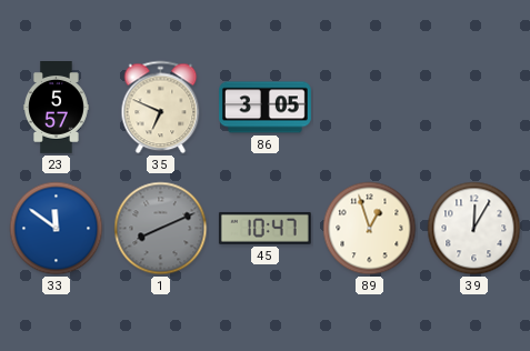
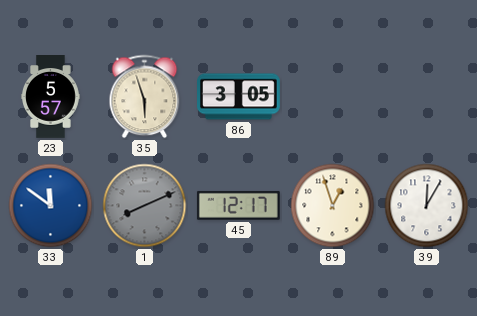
35: 6:49 -> 5:57
45: 10:47 -> 12:17
